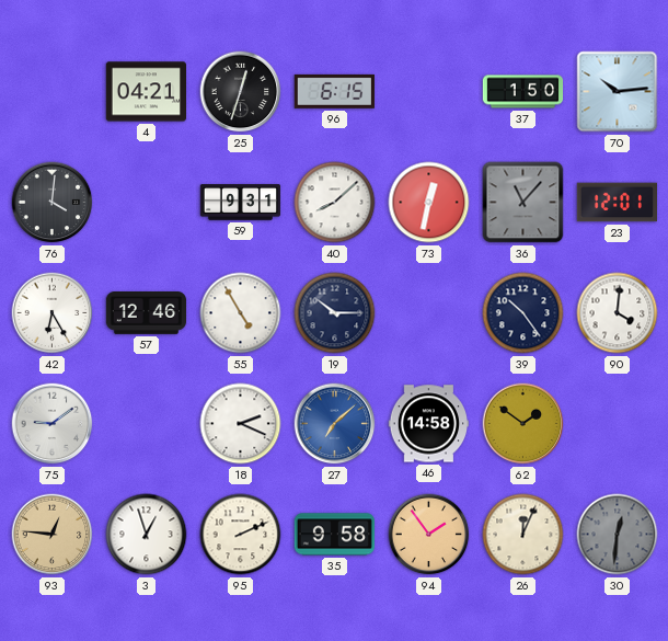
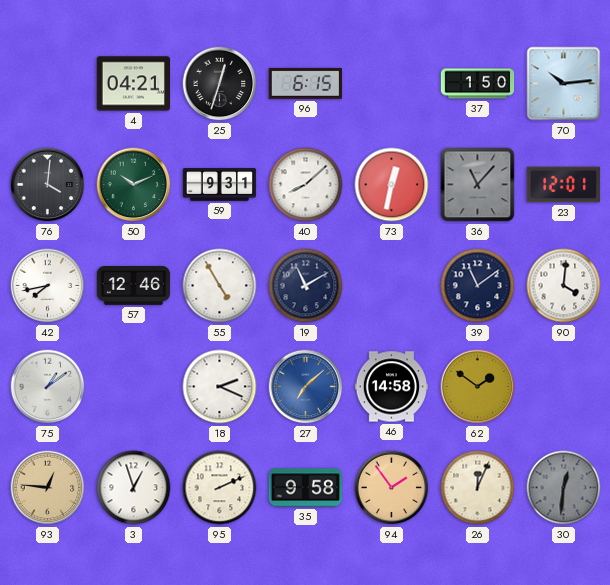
50: none -> 10:11
42: 6:25 -> 7:43
19: 10:15 -> 11:10
39: 10:24 -> 11:09
75: 9:09 -> 1:09
